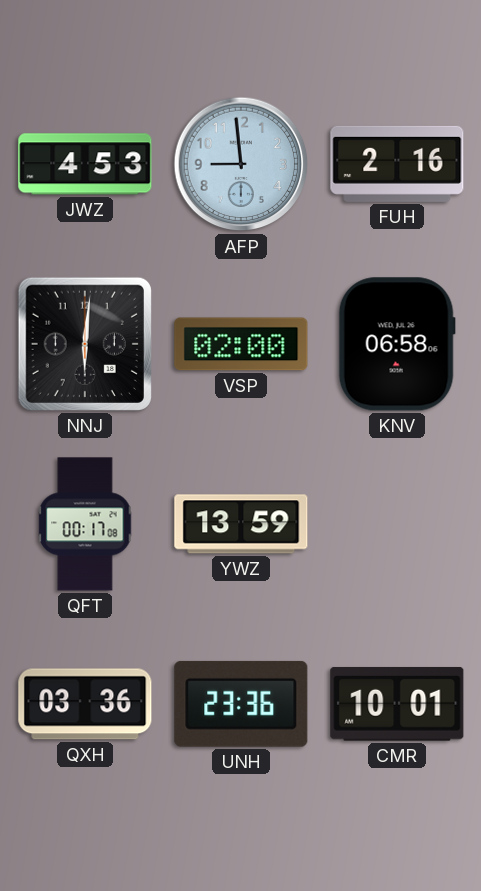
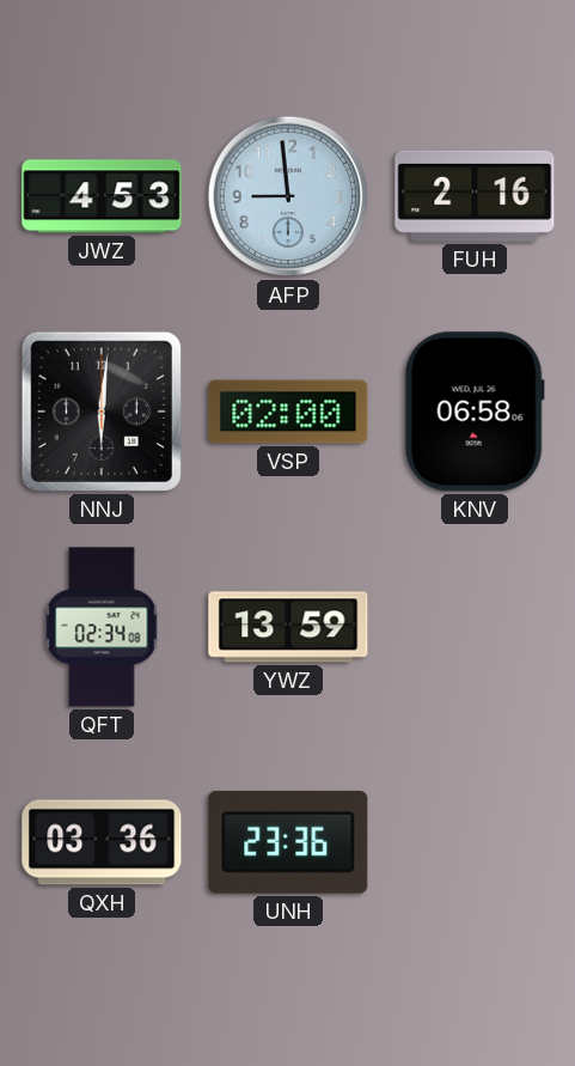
QFT: 00:17 -> 02:34
CMR: 10:01 -> none
